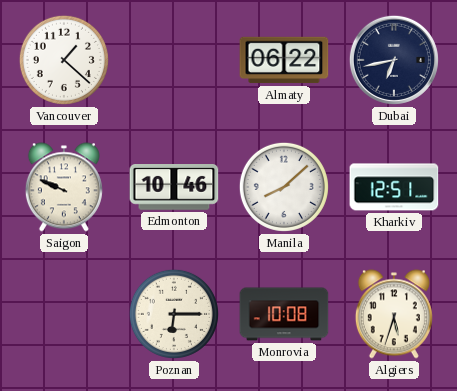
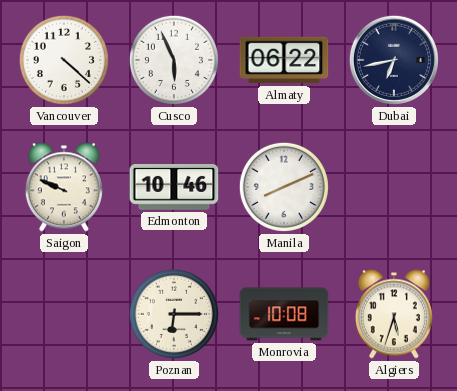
Vancouver: 1:22 -> 4:22
Cusco: none -> 5:56
Manila: 8:08 -> 8:11
Kharkiv: 12:51 -> none
